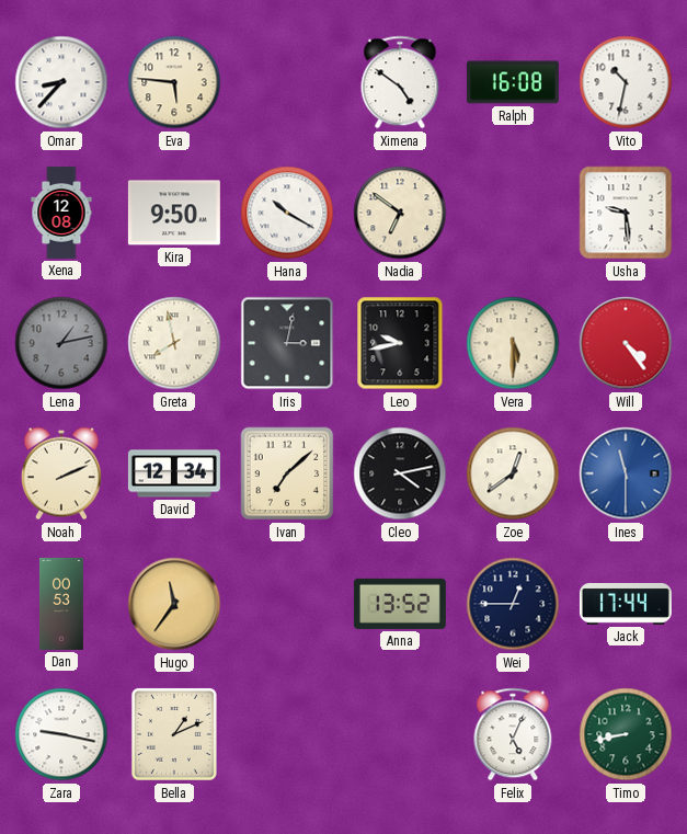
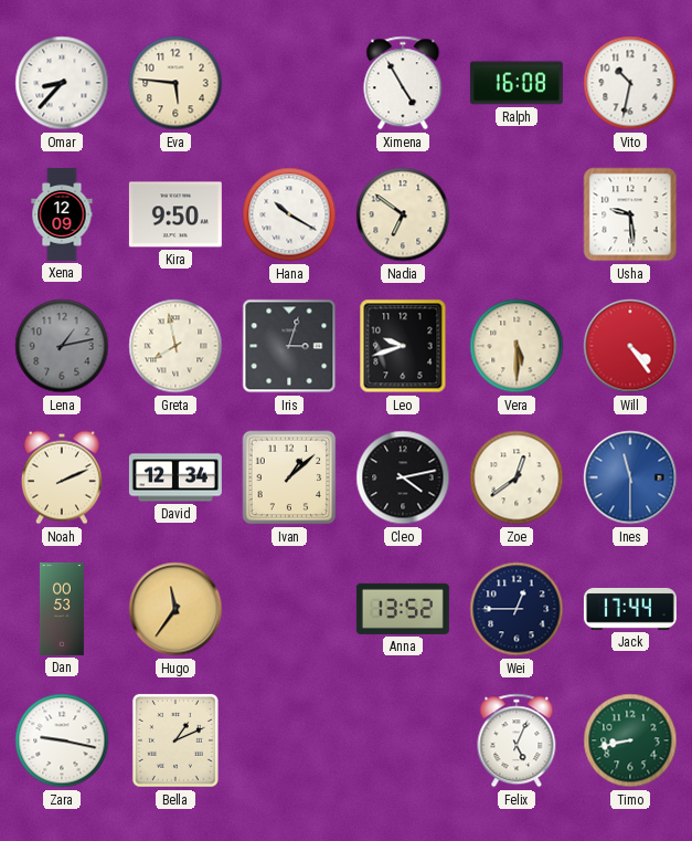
Ximena: 4:51 -> 4:55
Xena: 12:08 -> 12:09
Iris: 3:02 -> 3:03
Leo: 9:43 -> 9:42
Ivan: 7:08 -> 1:08
